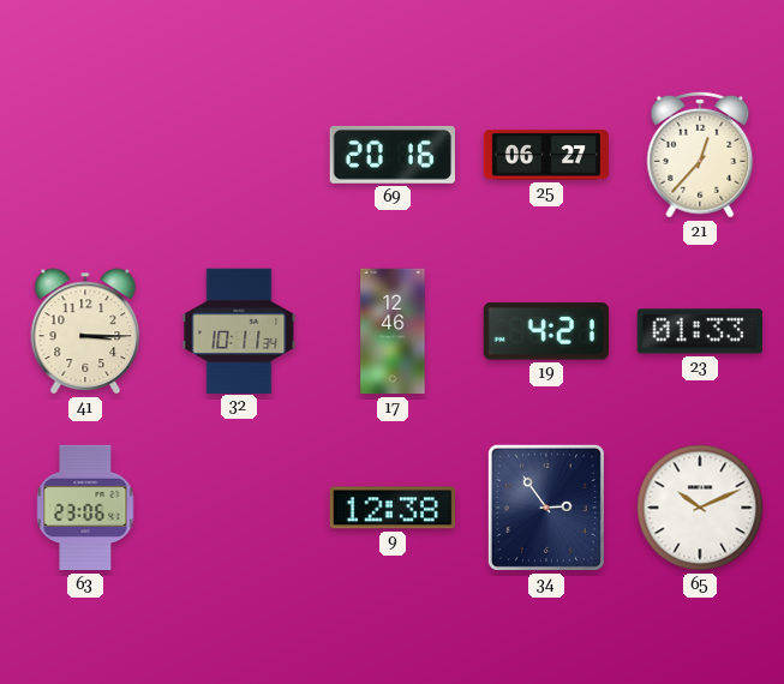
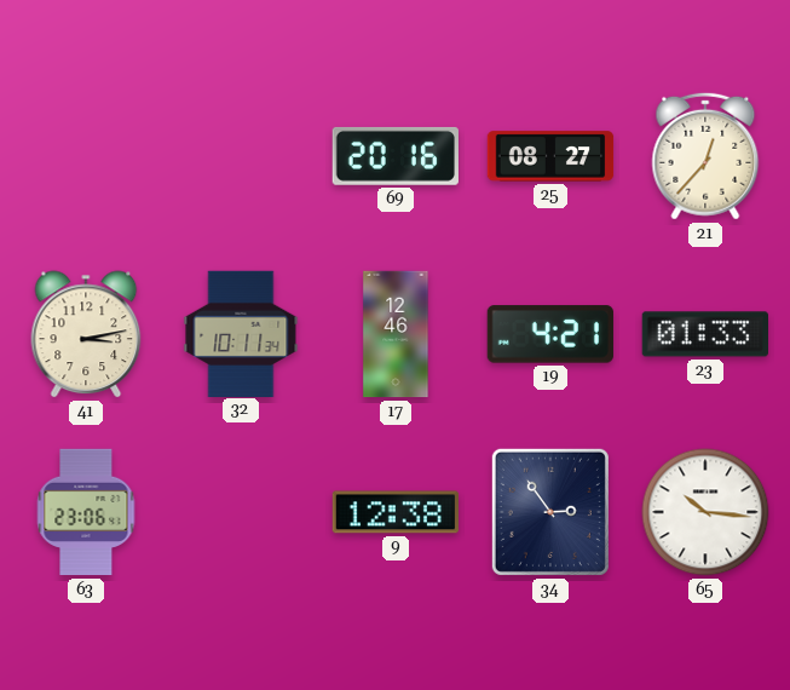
25: 06:27 -> 08:27
41: 3:15 -> 3:13
65: 10:11 -> 10:16
